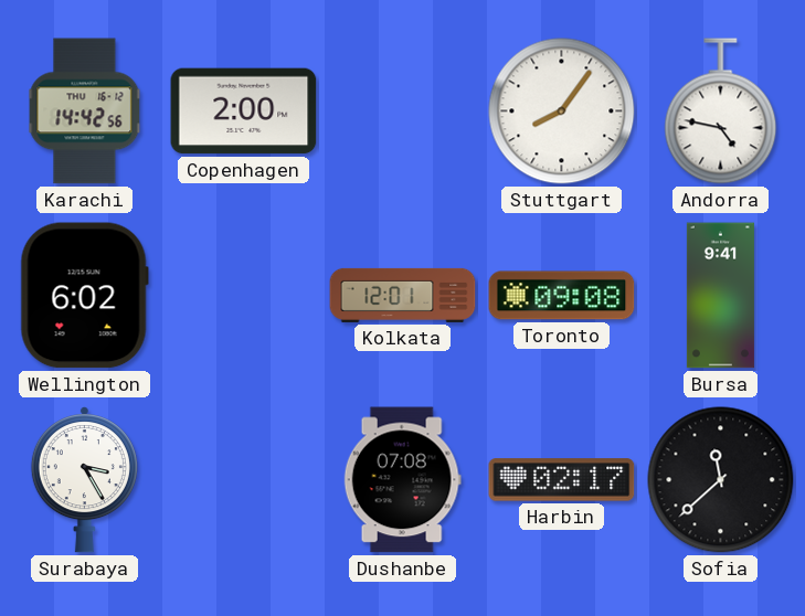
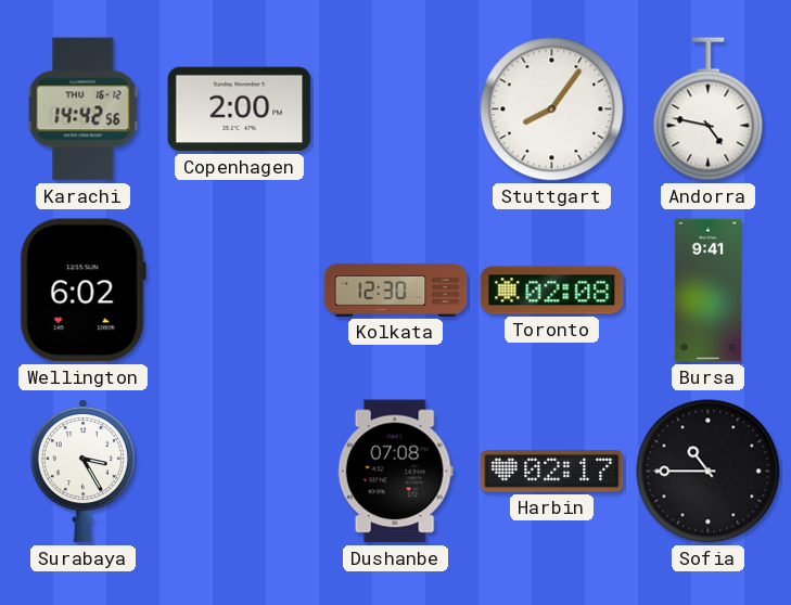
Kolkata: 12:01 -> 12:30
Toronto: 09:08 -> 02:08
Sofia: 11:38 -> 10:45
